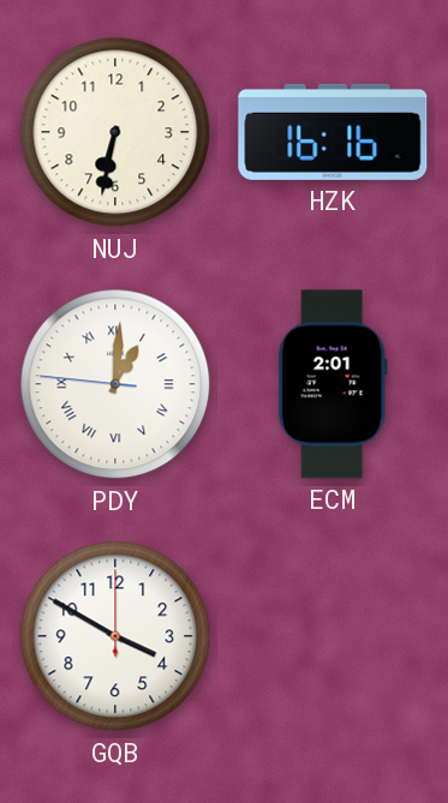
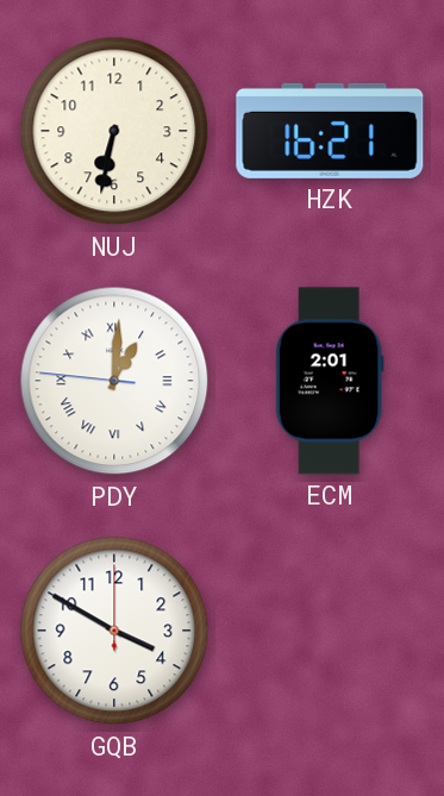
HZK: 16:16 -> 16:21
